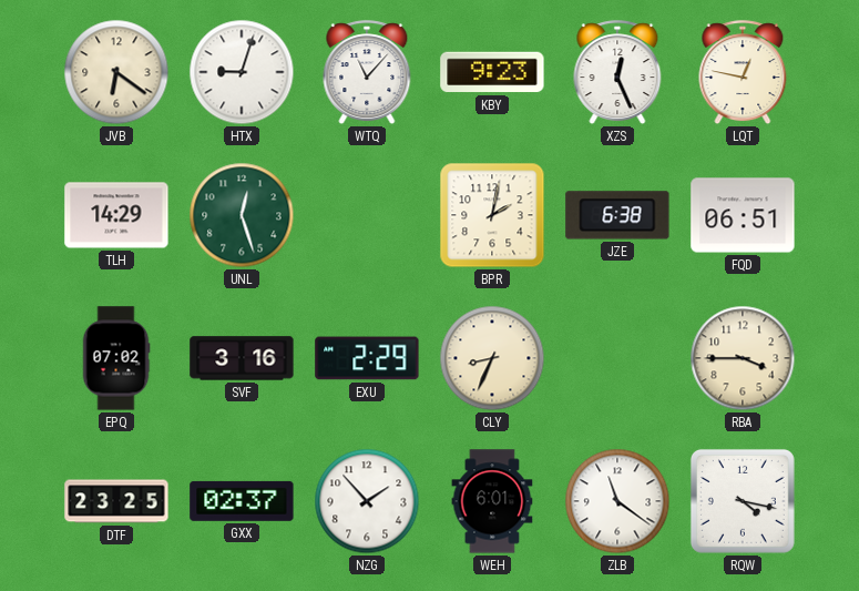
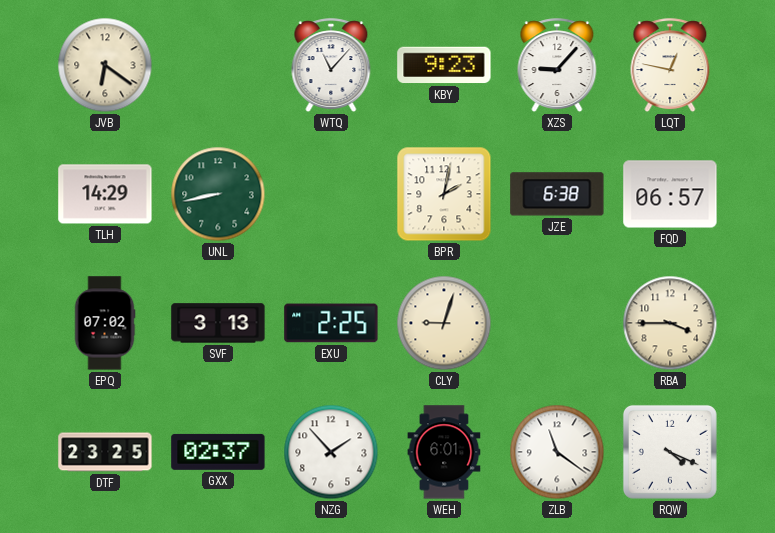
HTX: 9:03 -> none
XZS: 12:26 -> 9:07
UNL: 12:27 -> 8:43
FQD: 06:51 -> 06:57
SVF: 3:16 -> 3:13
EXU: 2:29 -> 2:25
CLY: 8:34 -> 9:03
RQW: 4:17 -> 4:19
